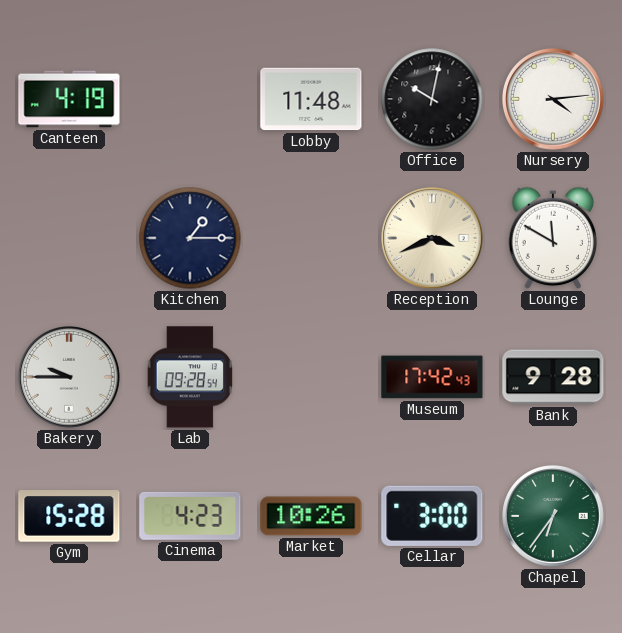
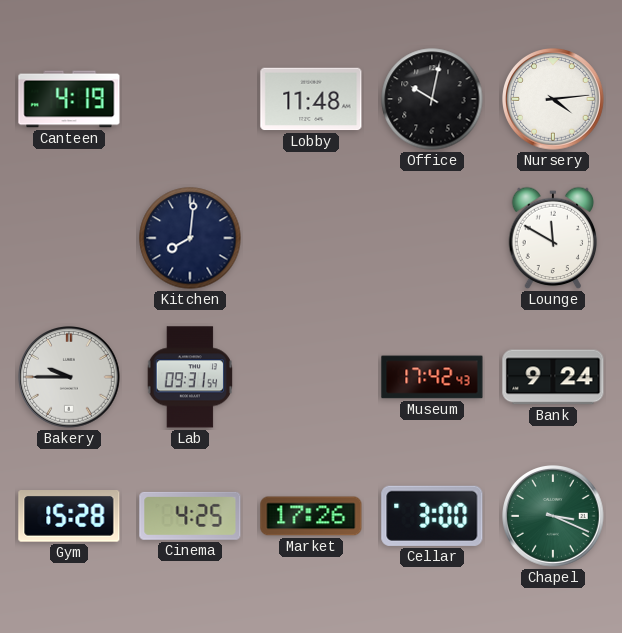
Kitchen: 1:15 -> 8:01
Reception: 3:41 -> none
Lab: 09:28 -> 09:31
Bank: 9:28 -> 9:24
Cinema: 4:23 -> 4:25
Market: 10:26 -> 17:26
Chapel: 6:36 -> 3:19
